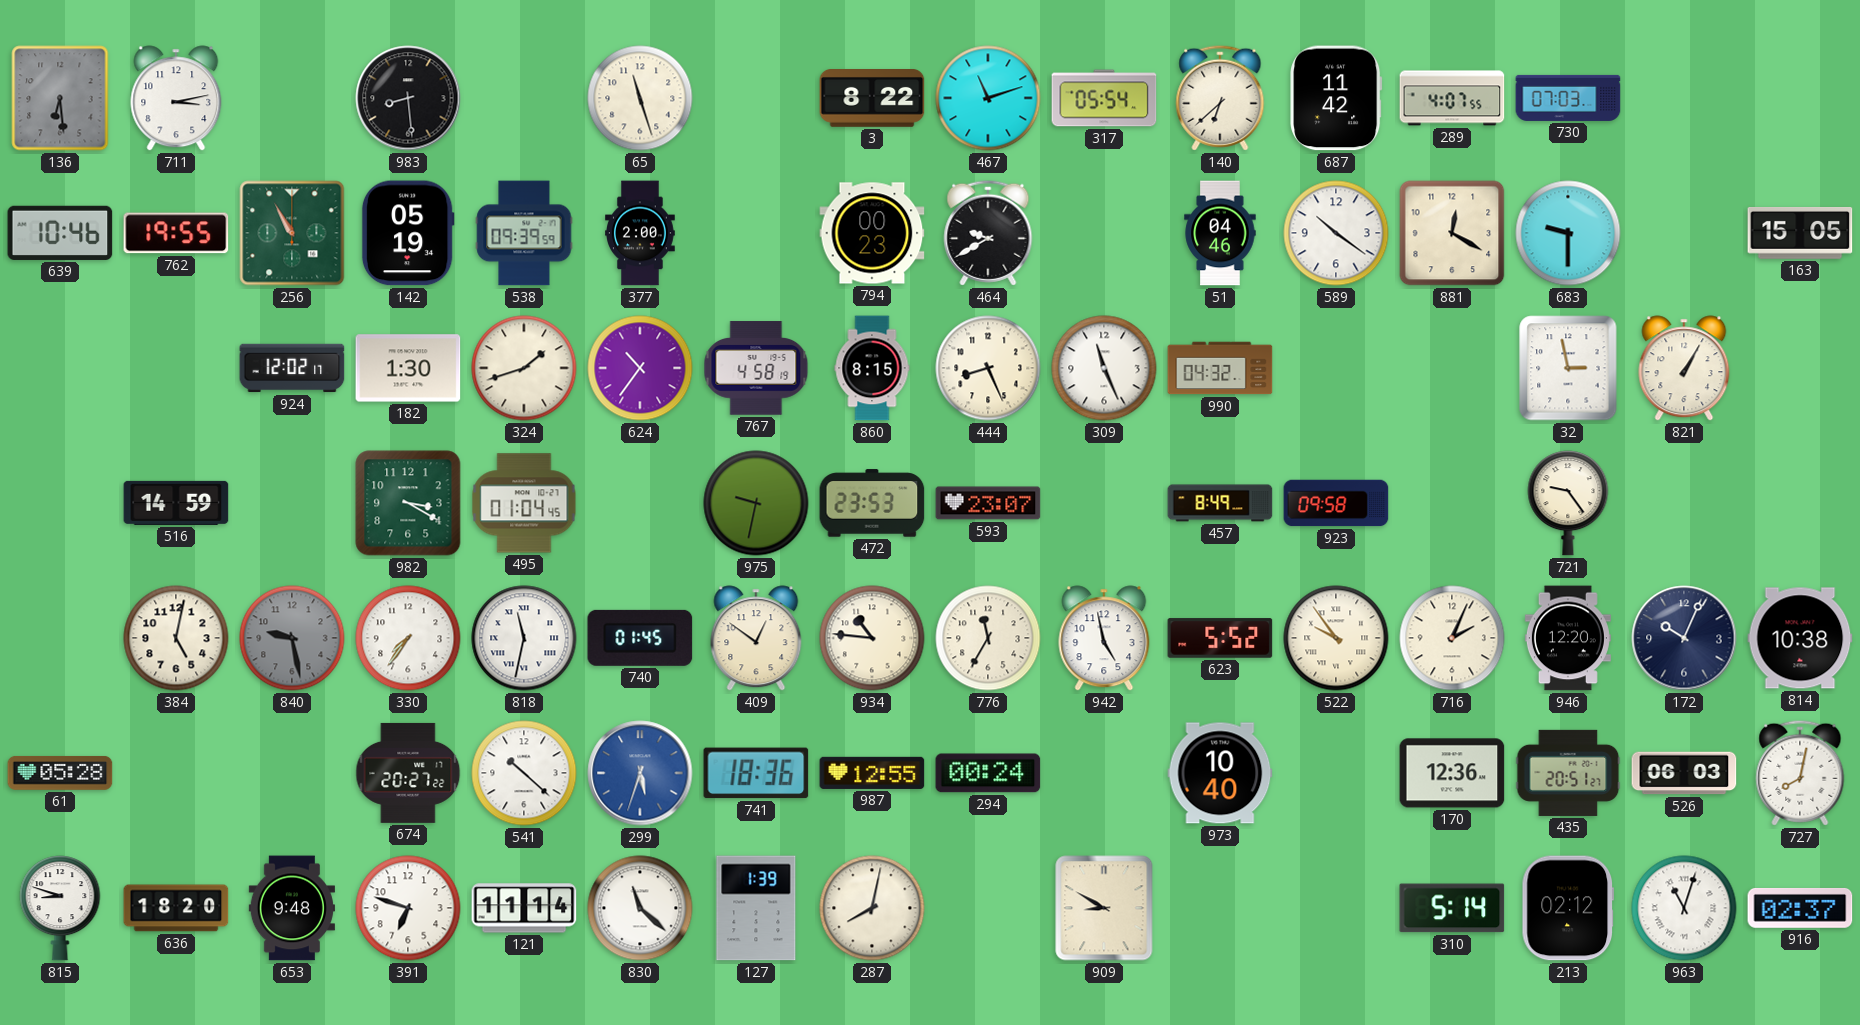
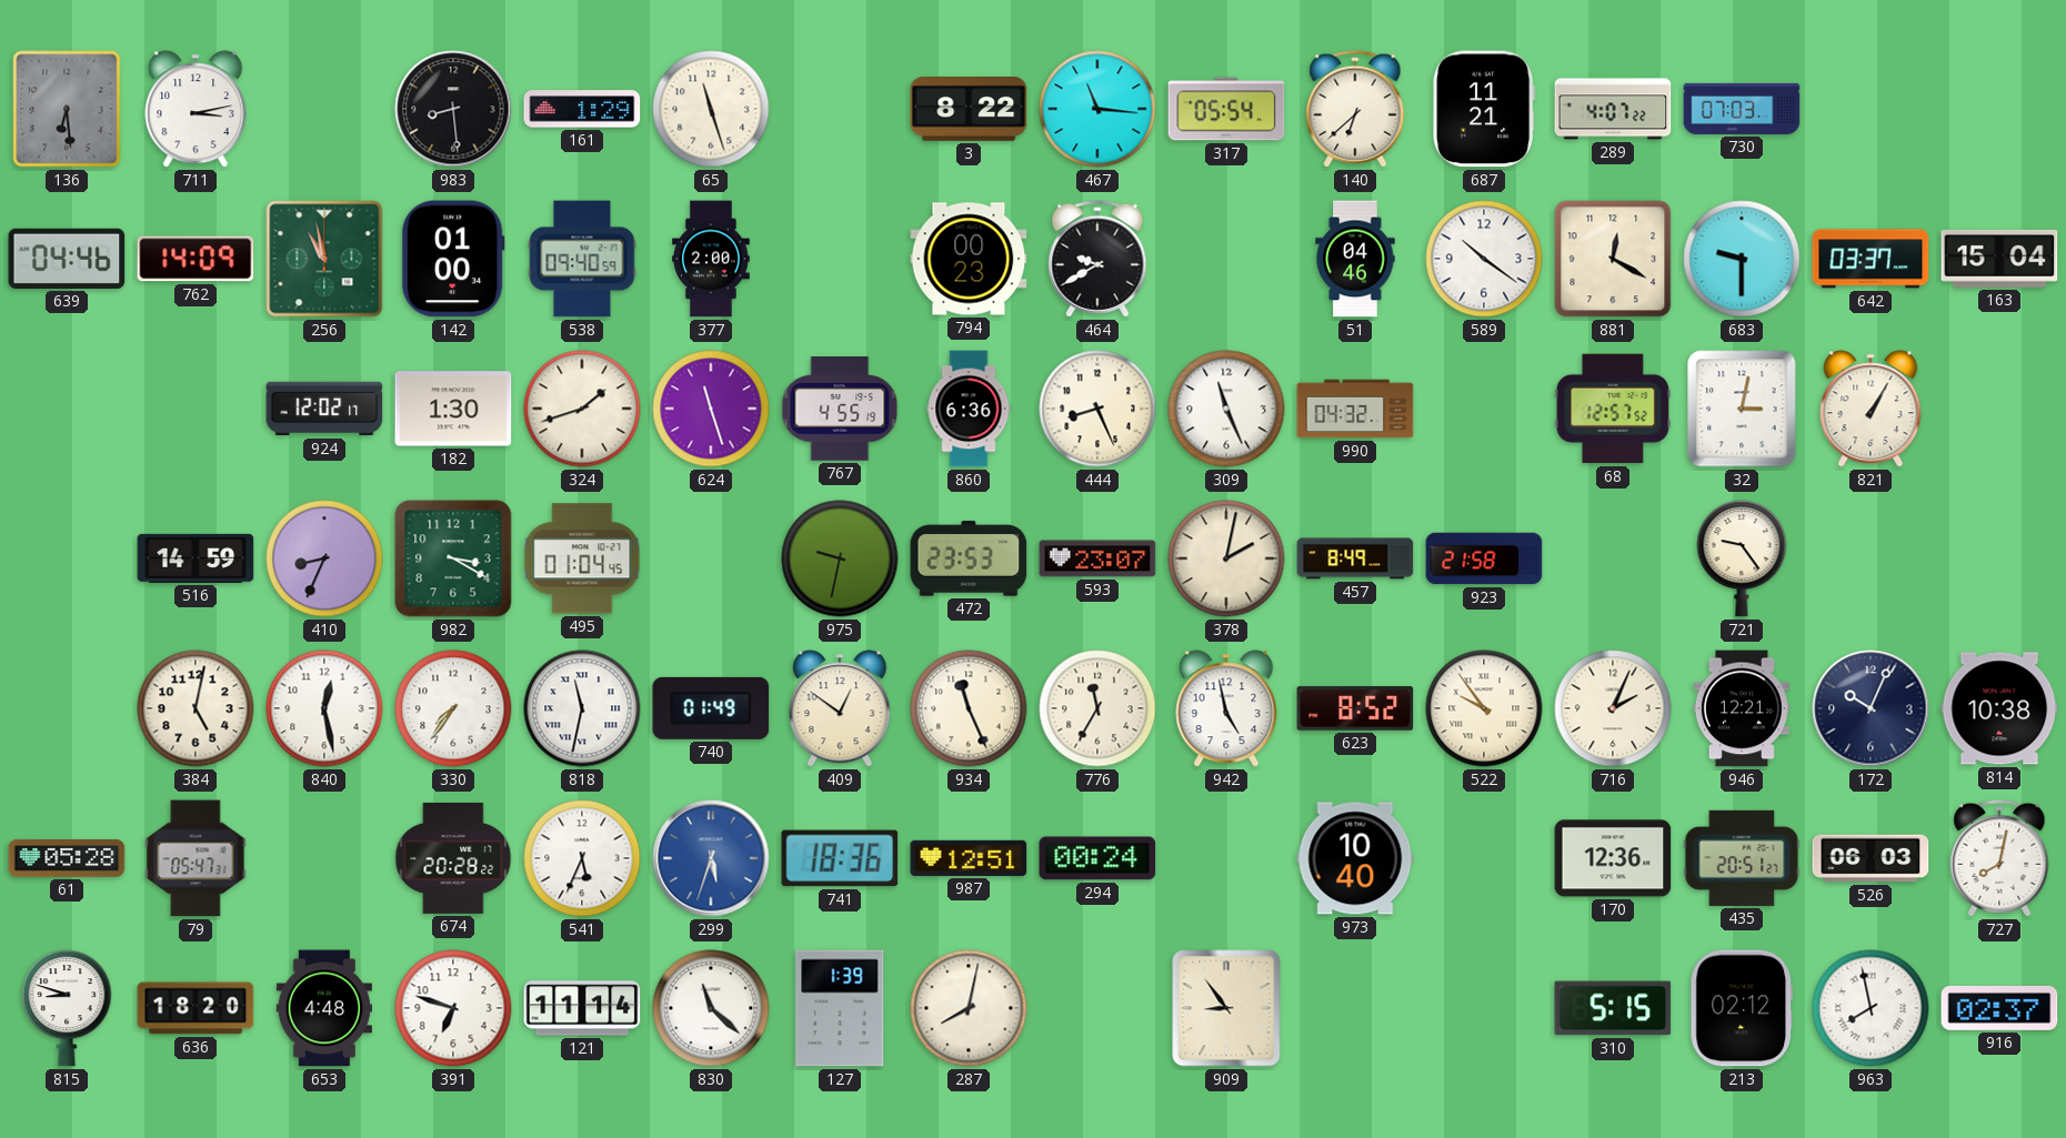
161: none -> 1:29
467: 11:12 -> 11:16
687: 11:42 -> 11:21
289: 4:07:55 -> 4:07:22
639: 10:46 -> 04:46
762: 19:55 -> 14:09
256: 10:55 -> 10:58
142: 05:19 -> 01:00
538: 09:39 -> 09:40
642: none -> 03:37
163: 15:05 -> 15:04
624: 10:36 -> 11:27
767: 4:58 -> 4:55
860: 8:15 -> 6:36
68: none -> 12:57
32: 2:58 -> 3:02
410: none -> 8:34
378: none -> 2:02
923: 09:58 -> 21:58
840: 9:28 -> 12:28
840 dial: grey -> white
740: 01:45 -> 01:49
934: 10:46 -> 11:26
623: 5:52 -> 8:52
946: 12:20 -> 12:21
79: none -> 05:47
674: 20:27 -> 20:28
541: 10:22 -> 5:34
987: 12:55 -> 12:51
653: 9:48 -> 4:48
909: 8:50 -> 8:54
310: 5:14 -> 5:15
963: 11:03 -> 7:58
